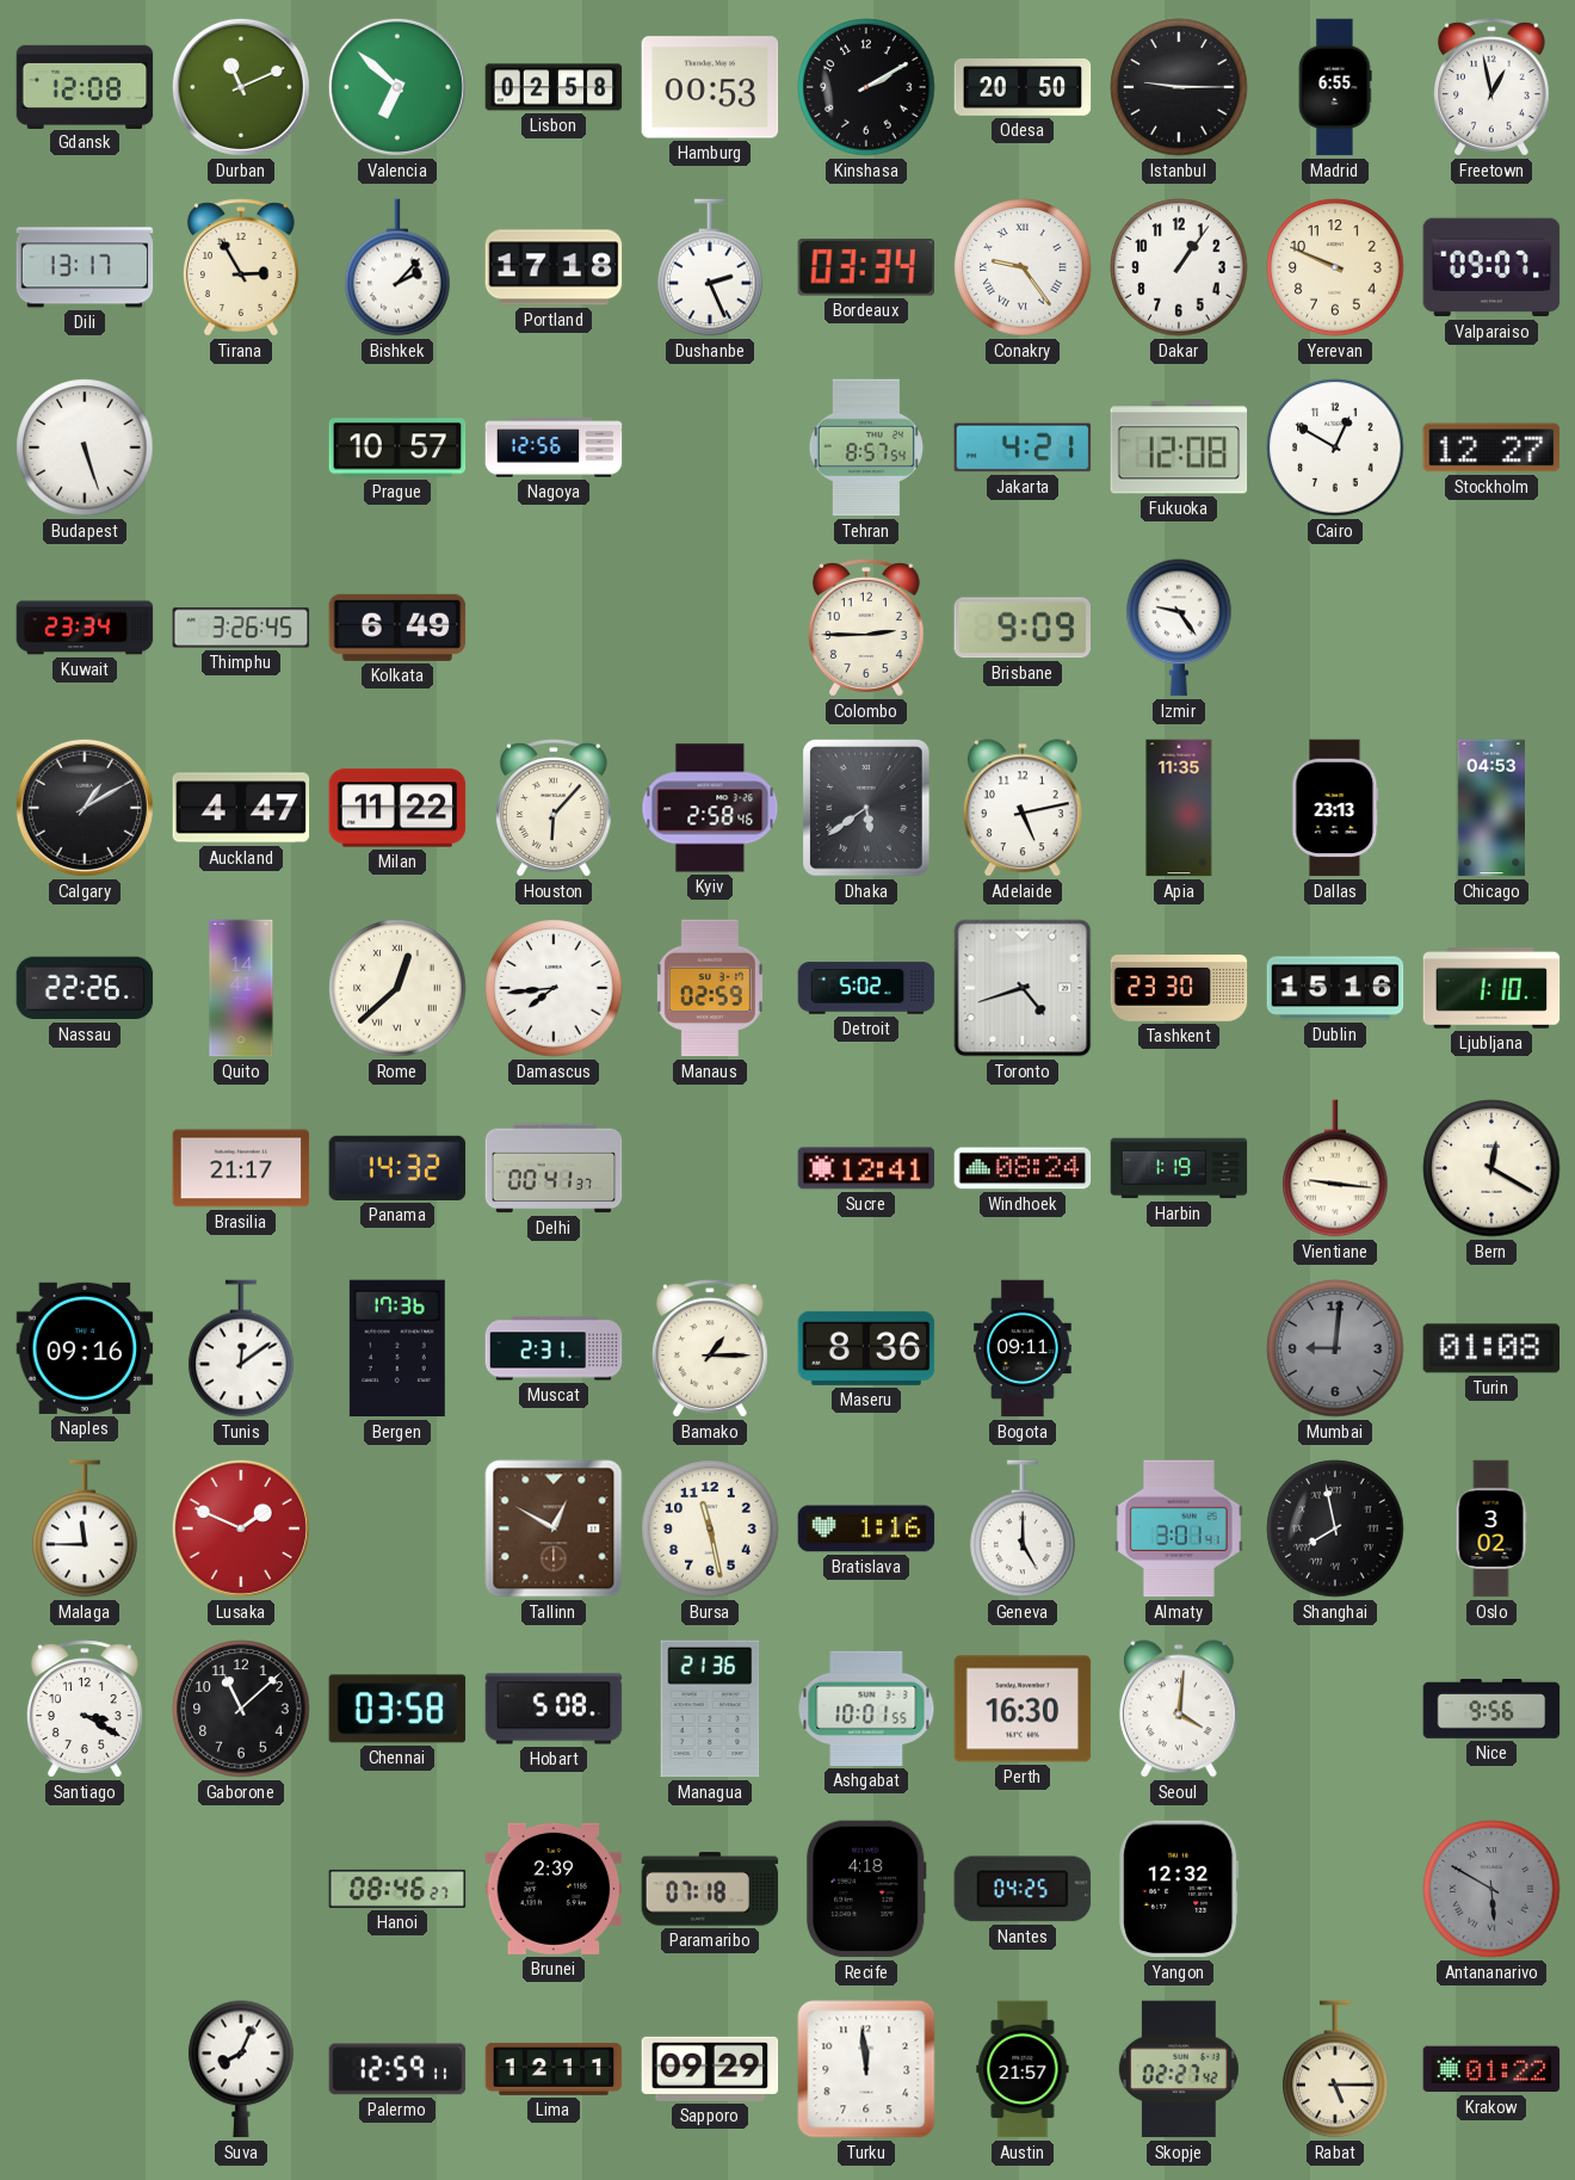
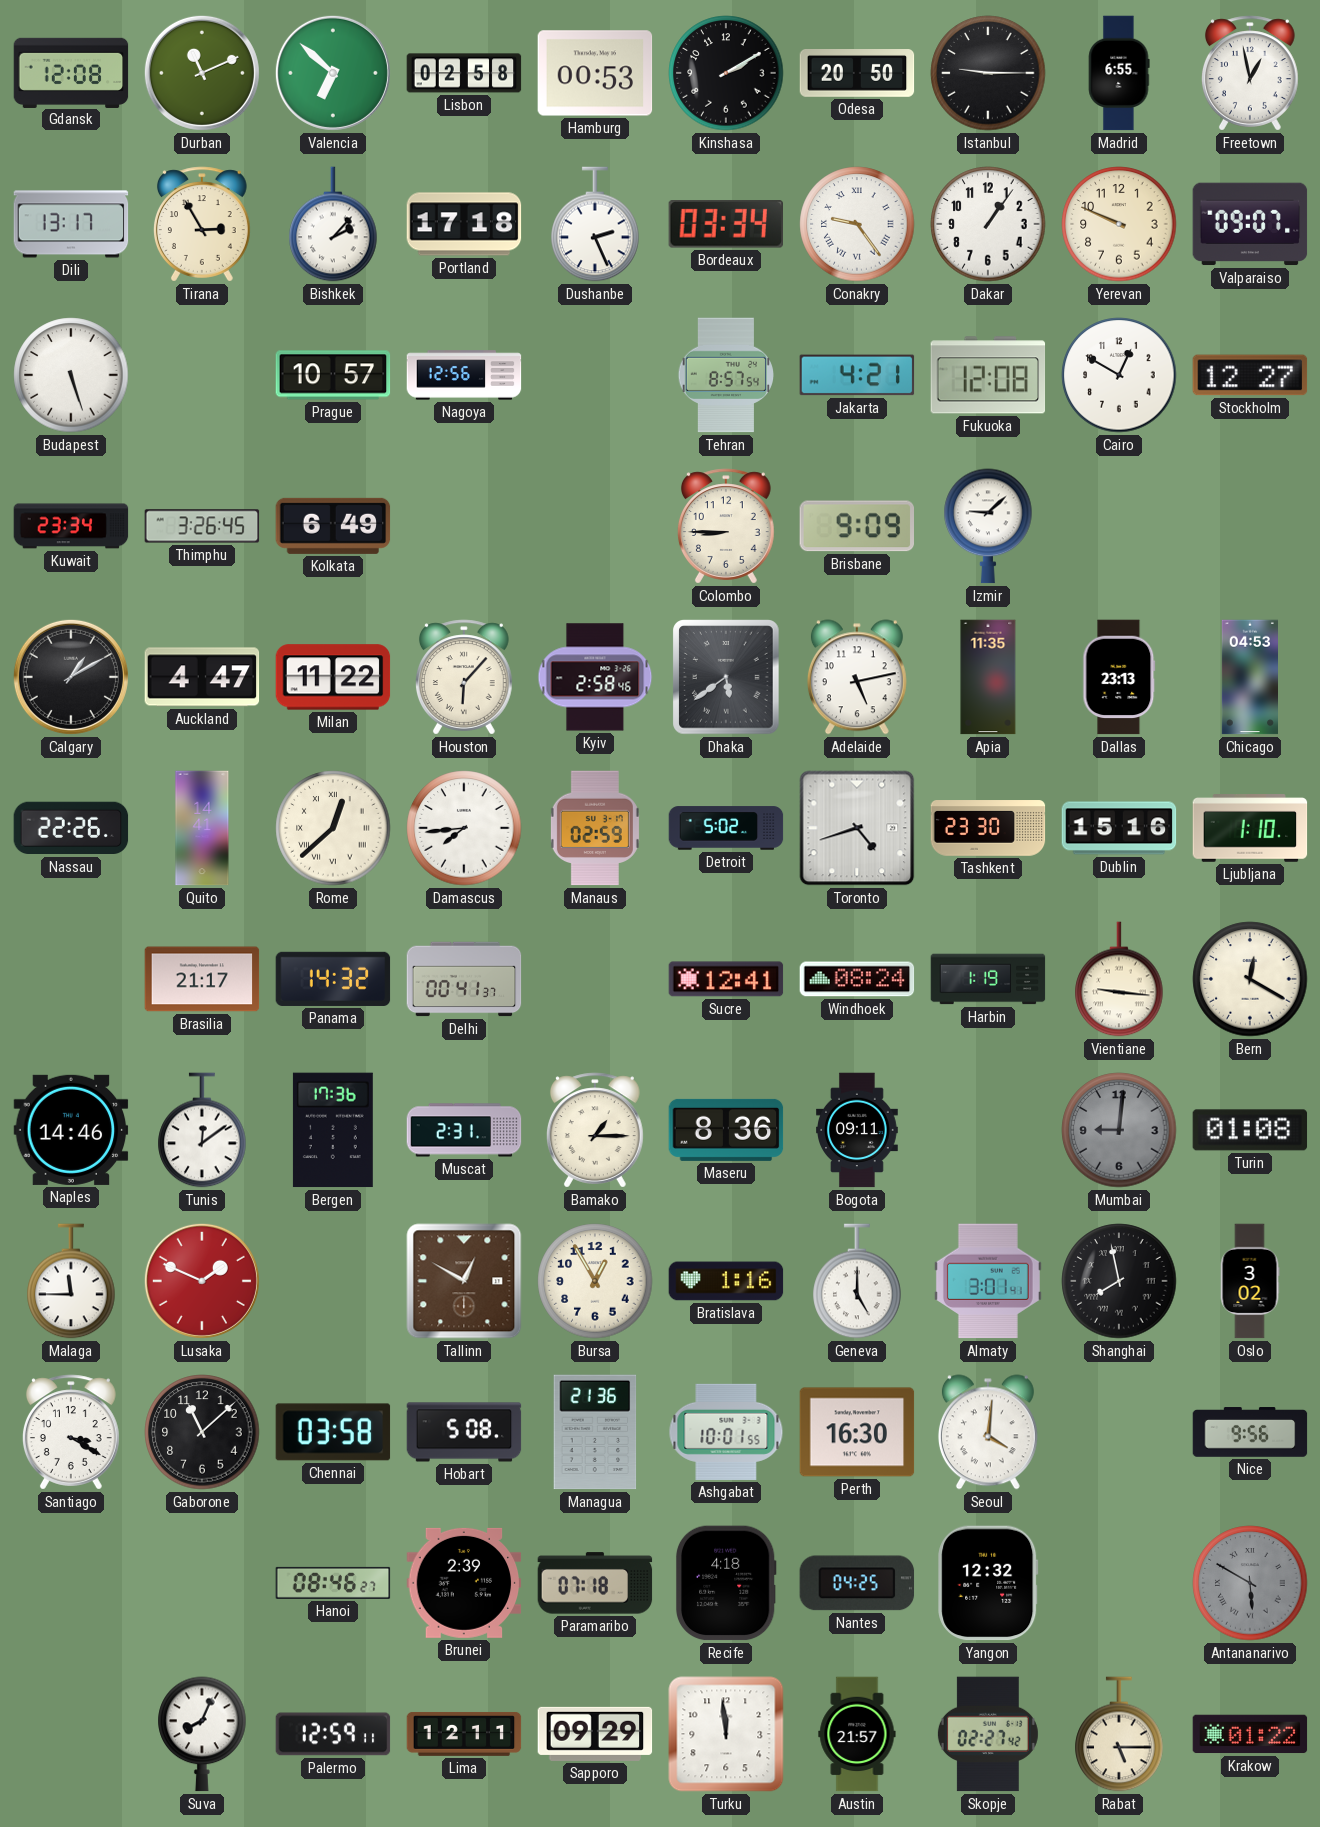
Colombo: 2:45 -> 8:45
Izmir: 9:24 -> 9:08
Naples: 09:16 -> 14:46
Bursa: 11:28 -> 12:55
